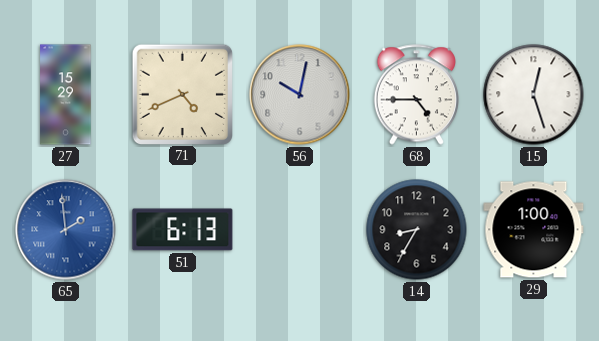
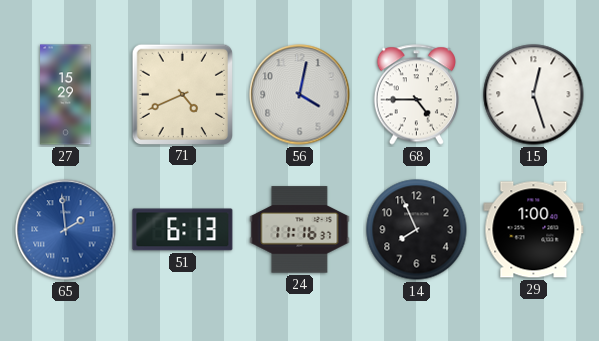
56: 10:02 -> 4:02
24: none -> 11:16
14: 8:35 -> 7:56
